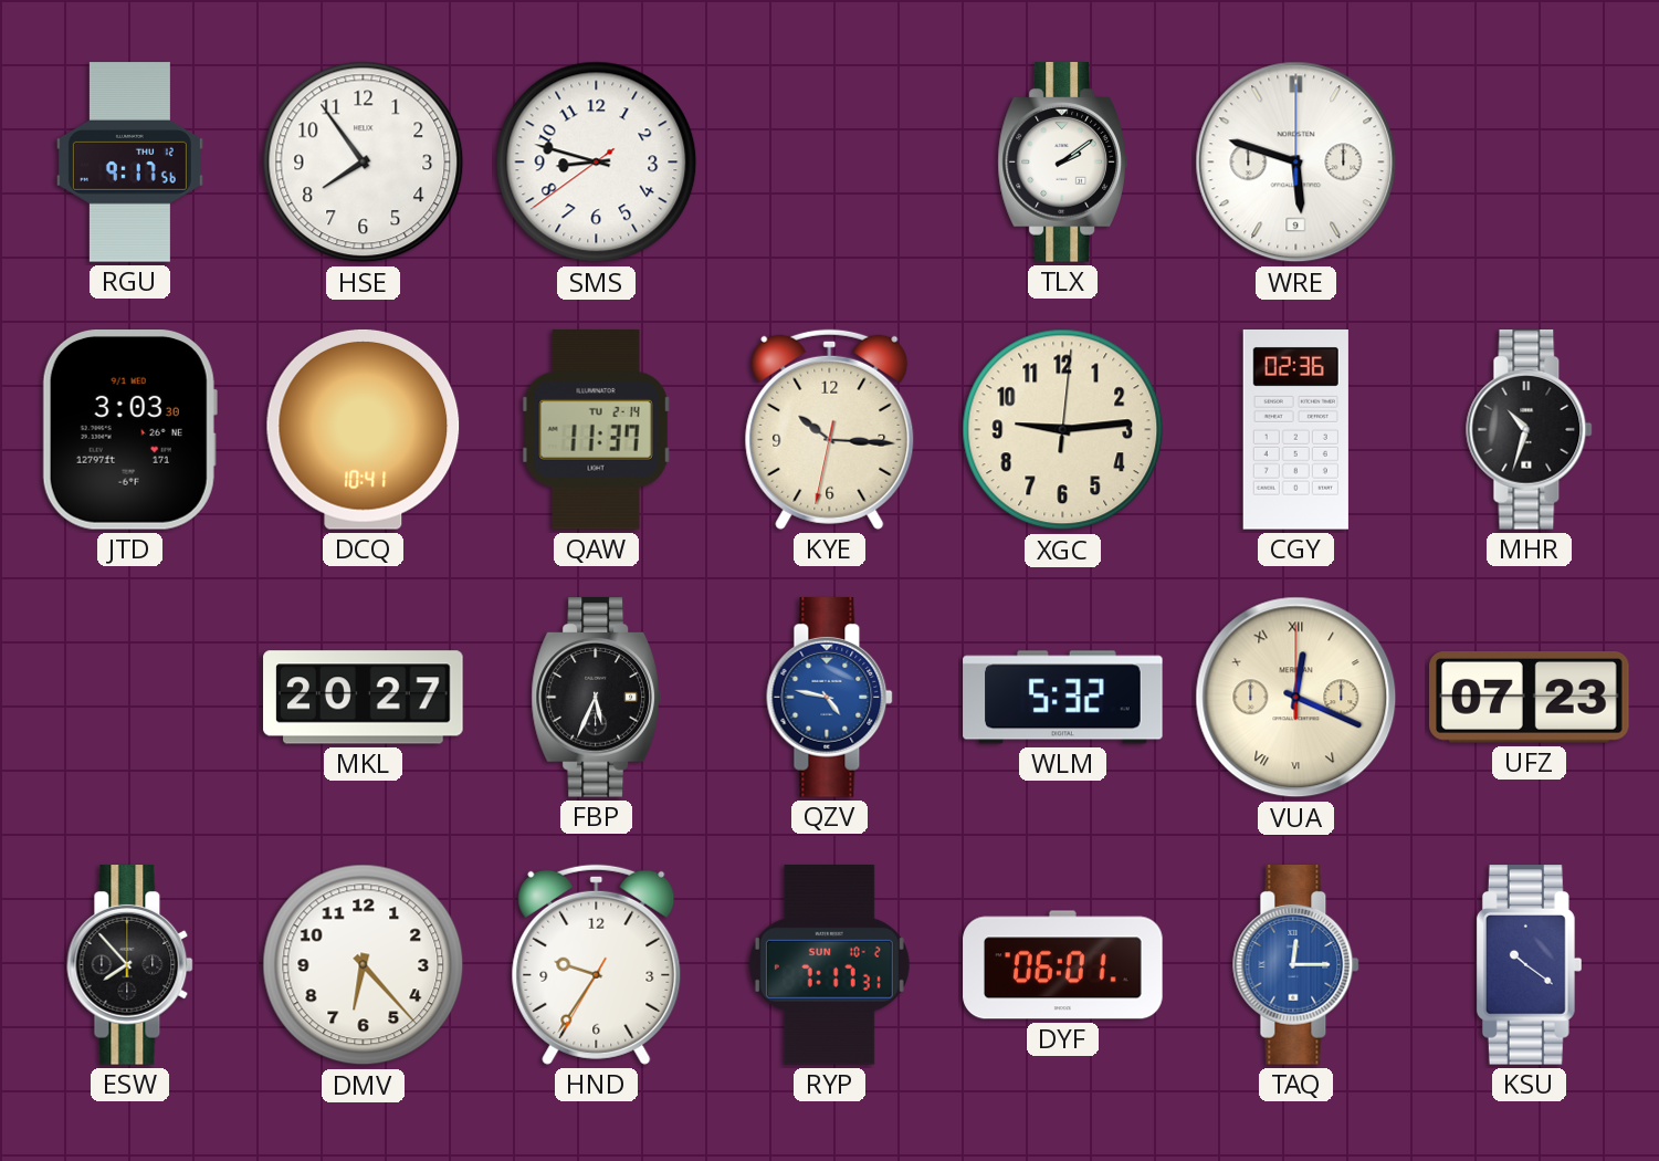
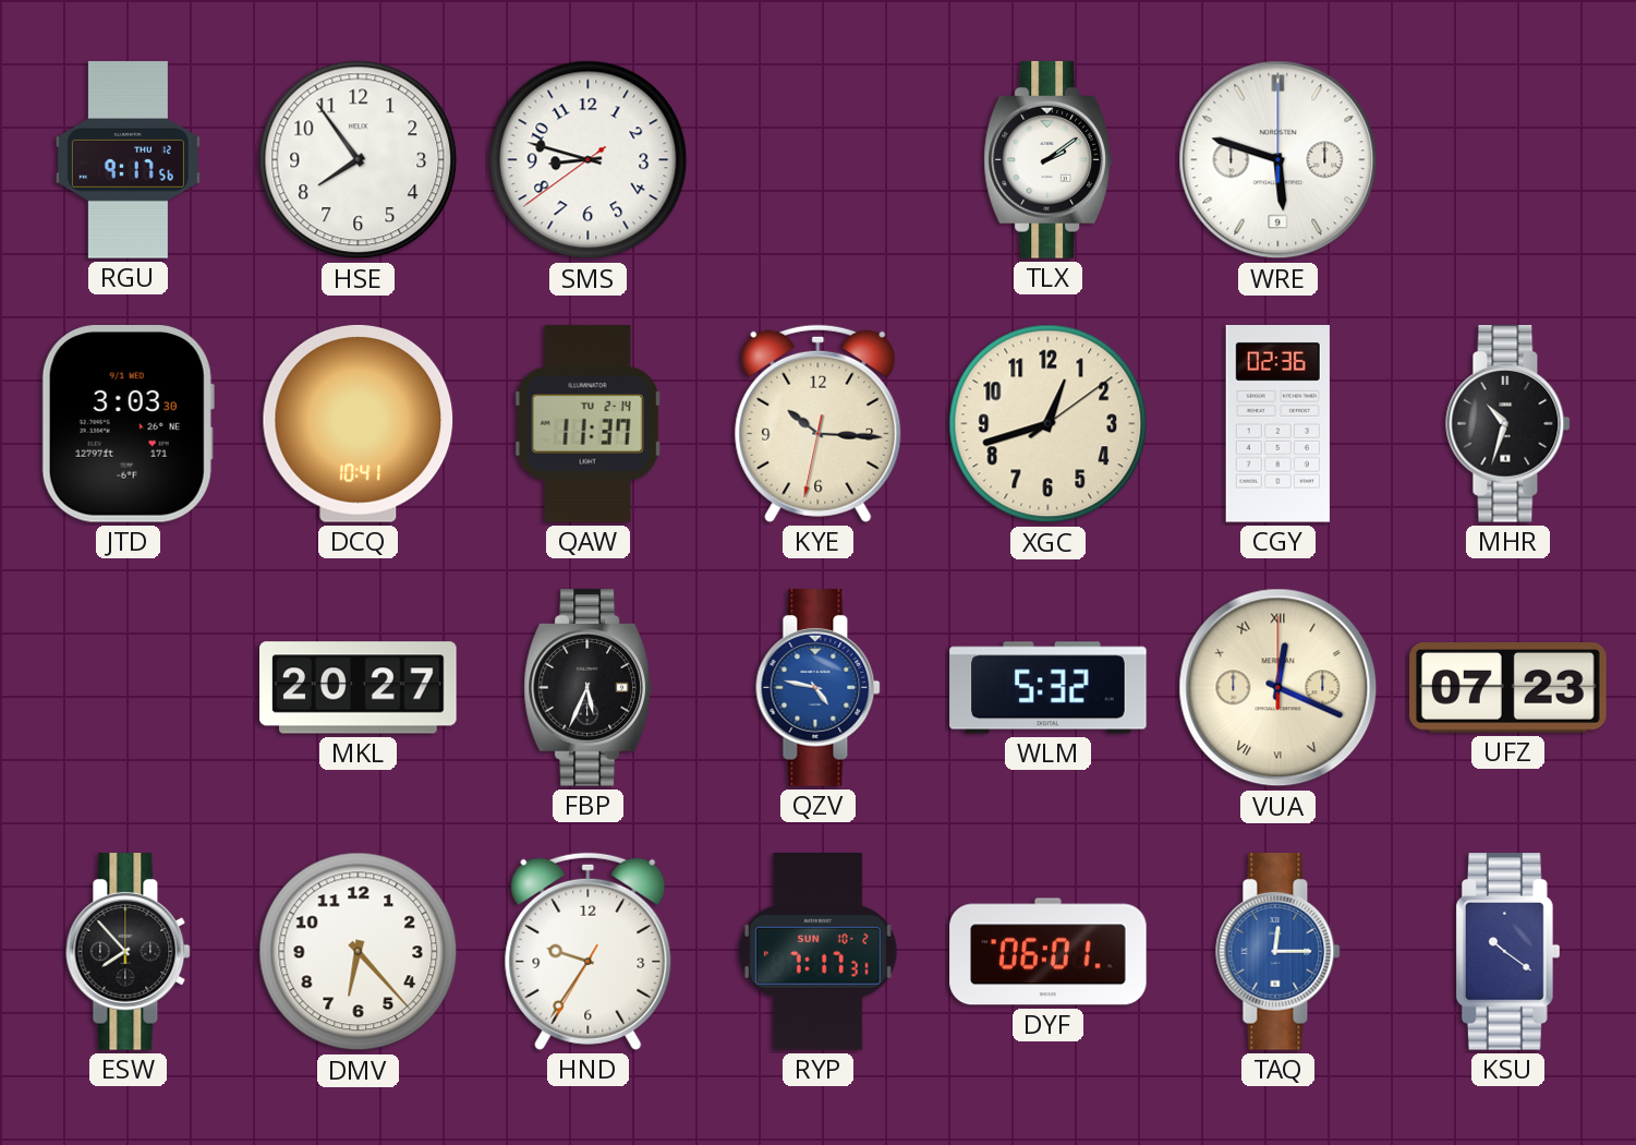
XGC: 9:14 -> 12:42
